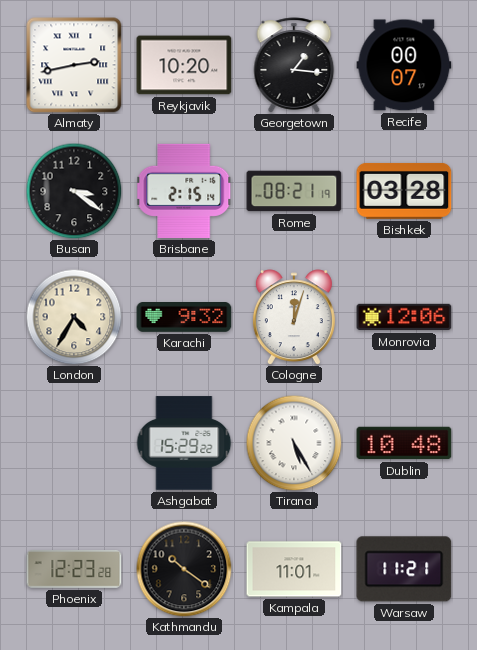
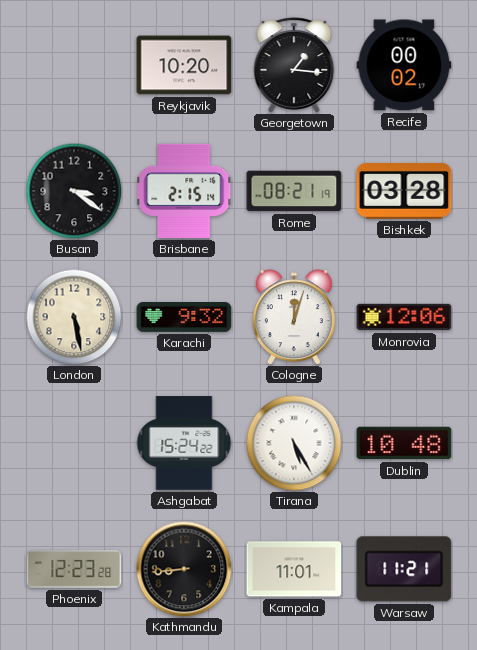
Almaty: 2:43 -> none
Recife: 00:07 -> 00:02
London: 4:35 -> 5:28
Ashgabat: 15:29 -> 15:24
Kathmandu: 10:21 -> 8:44
